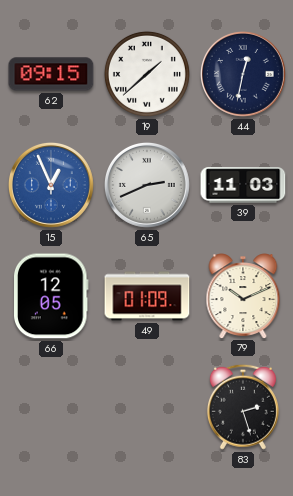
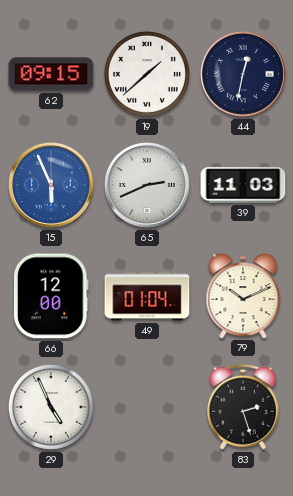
15: 12:56 -> 5:56
66: 12:05 -> 12:00
49: 01:09 -> 01:04
29: none -> 4:56
